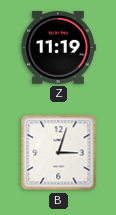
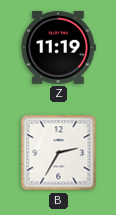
B: 3:03 -> 2:35
